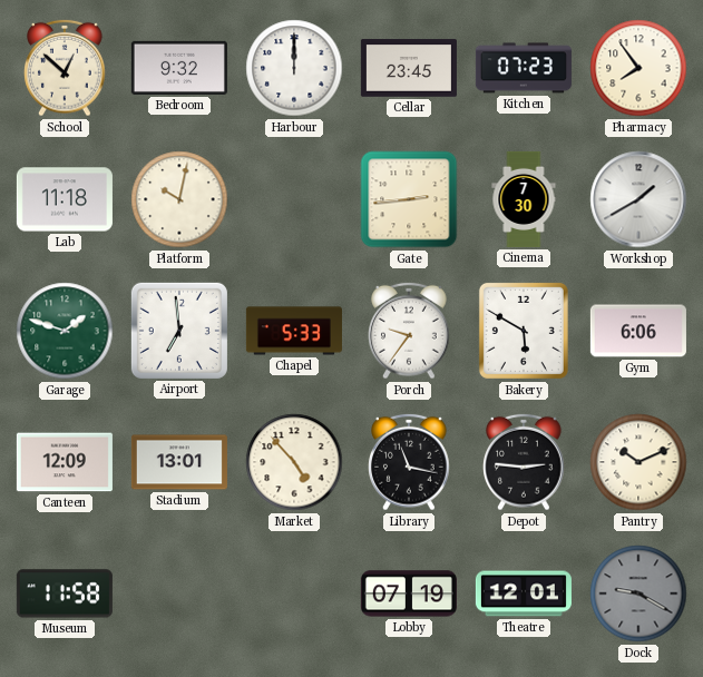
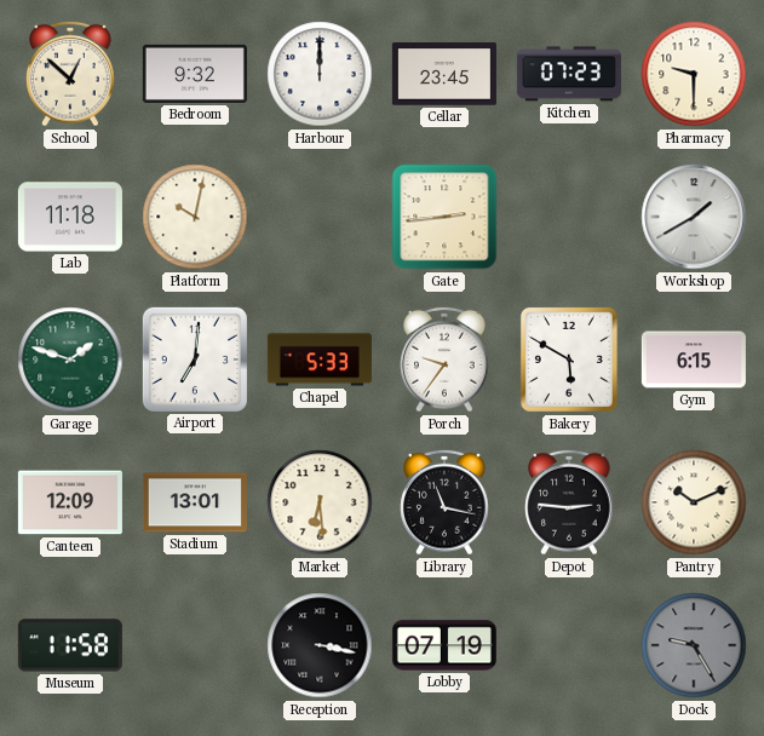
Pharmacy: 7:54 -> 9:30
Cinema: 7:30 -> none
Airport: 6:59 -> 7:01
Gym: 6:06 -> 6:15
Market: 4:53 -> 6:29
Reception: none -> 3:17
Theatre: 12:01 -> none
Dock: 9:20 -> 9:25
